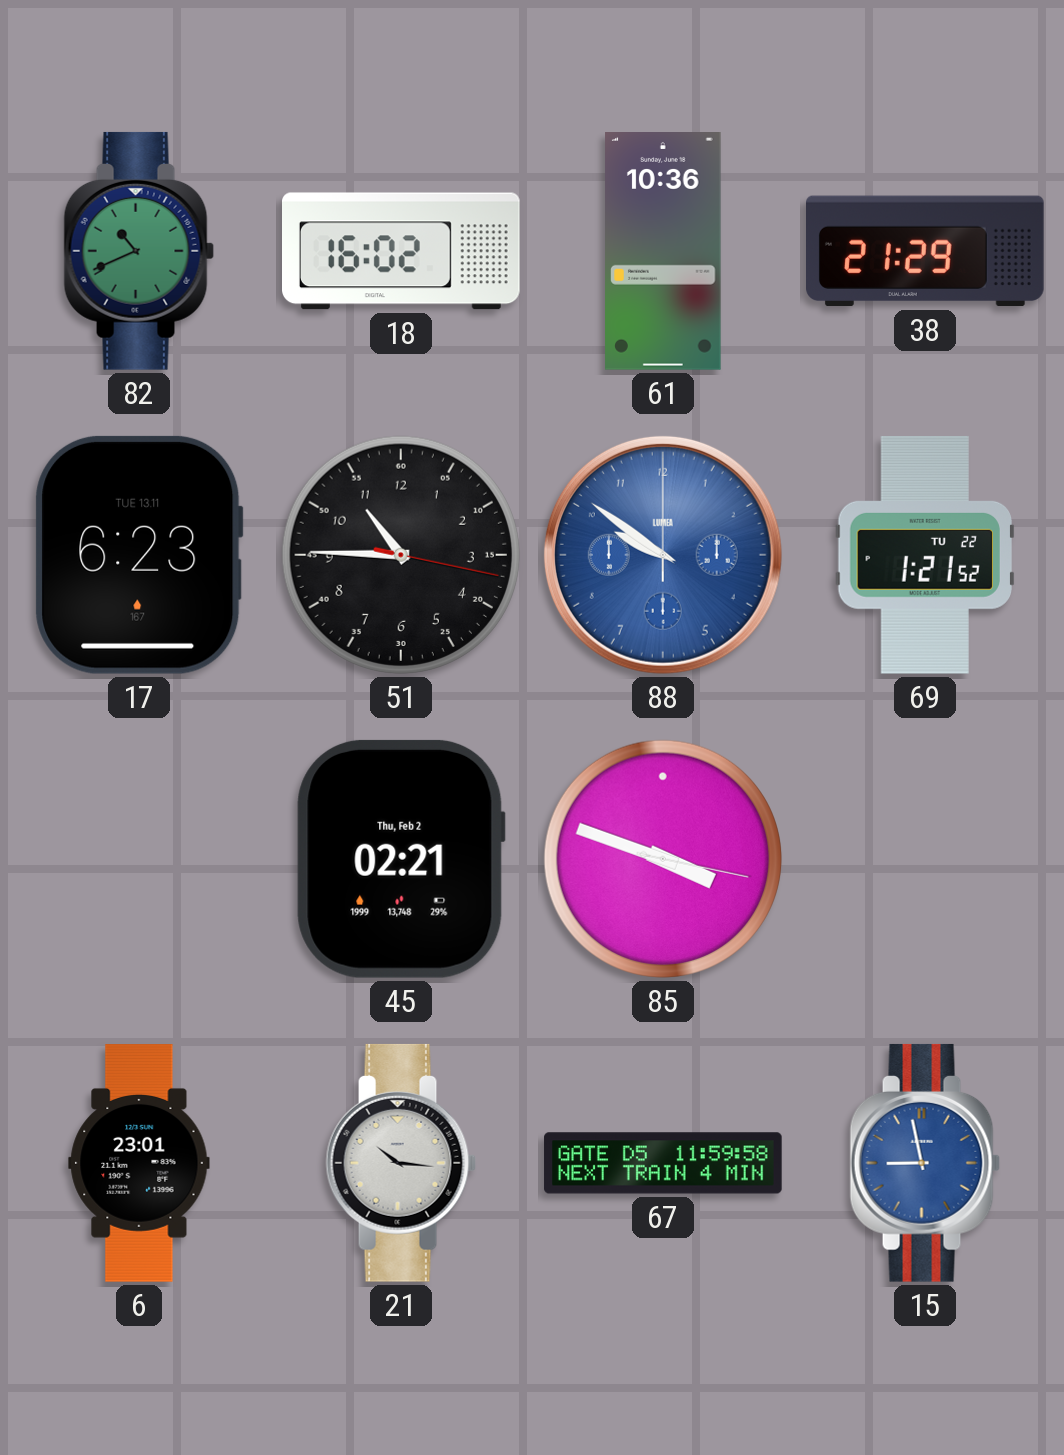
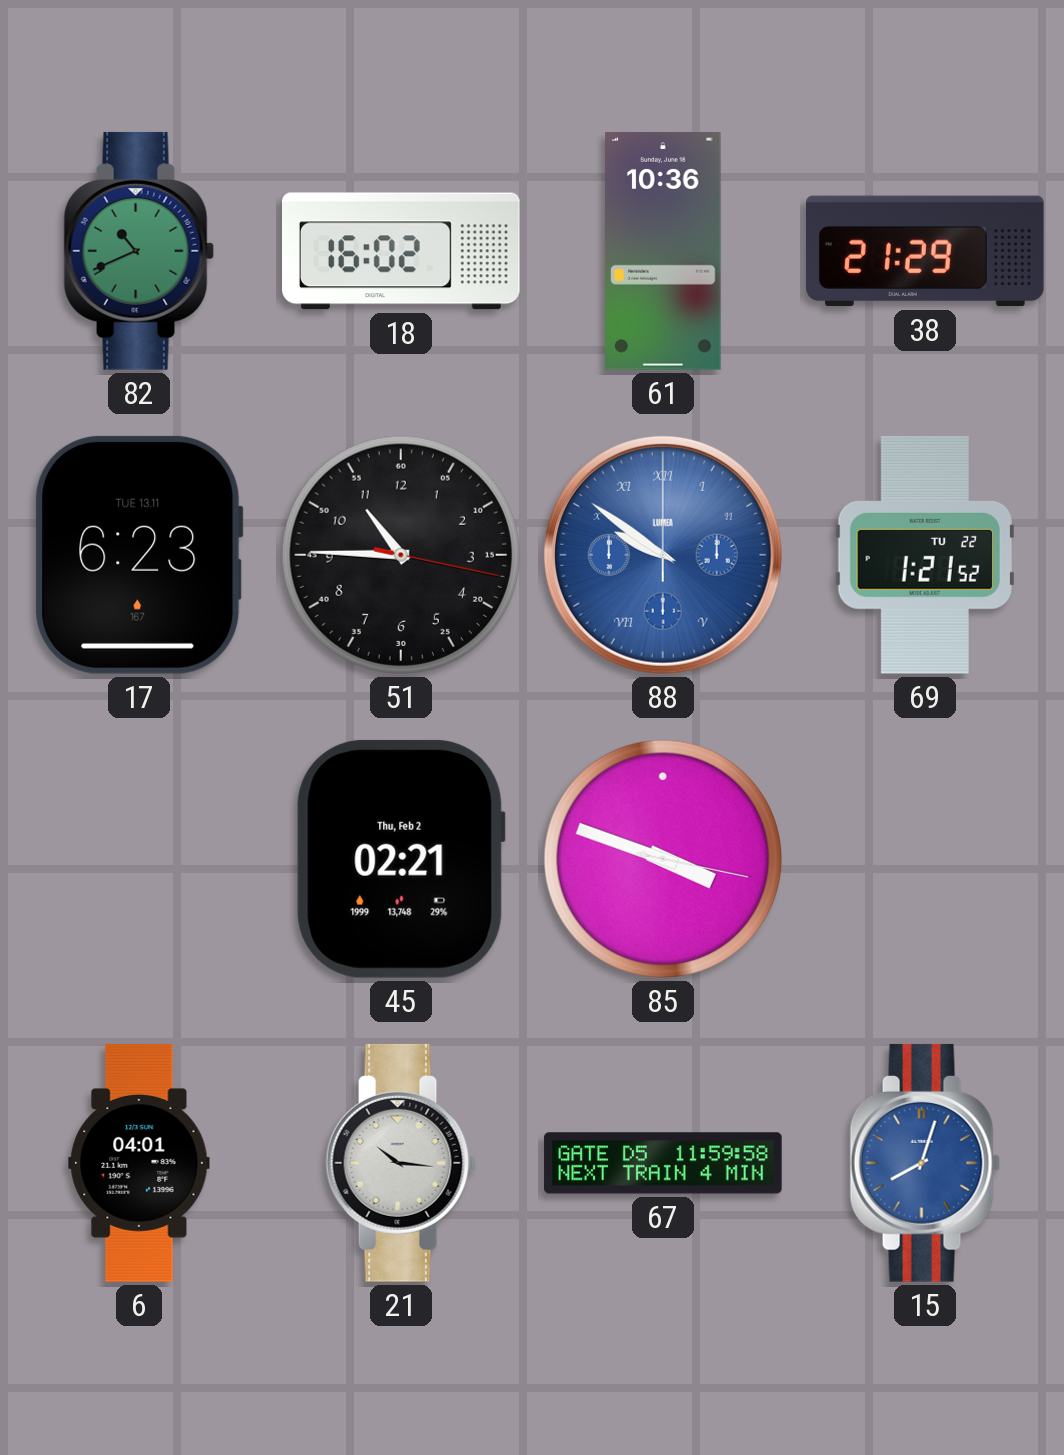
88 numerals: Arabic -> Roman
6: 23:01 -> 04:01
15: 8:58 -> 8:03
